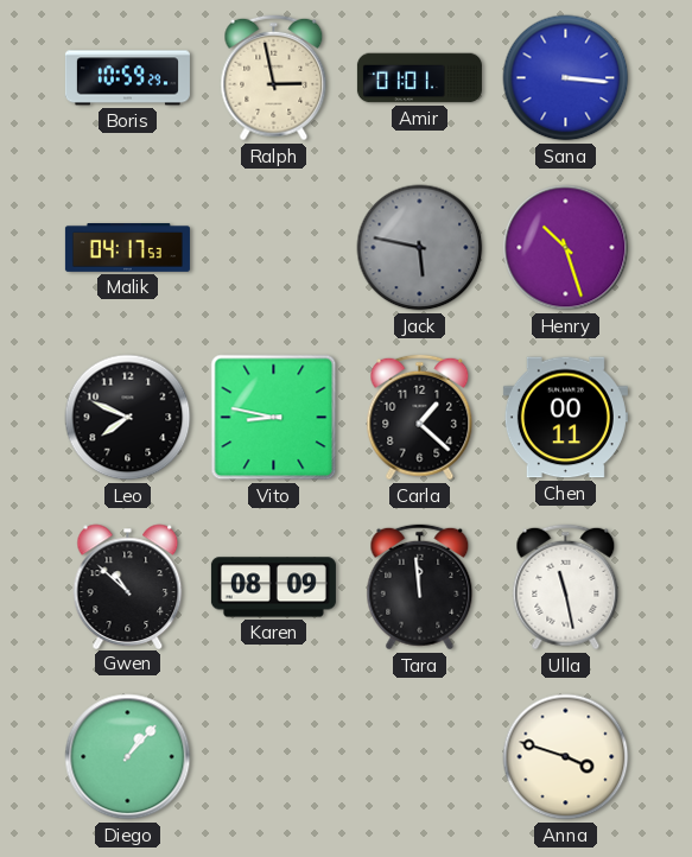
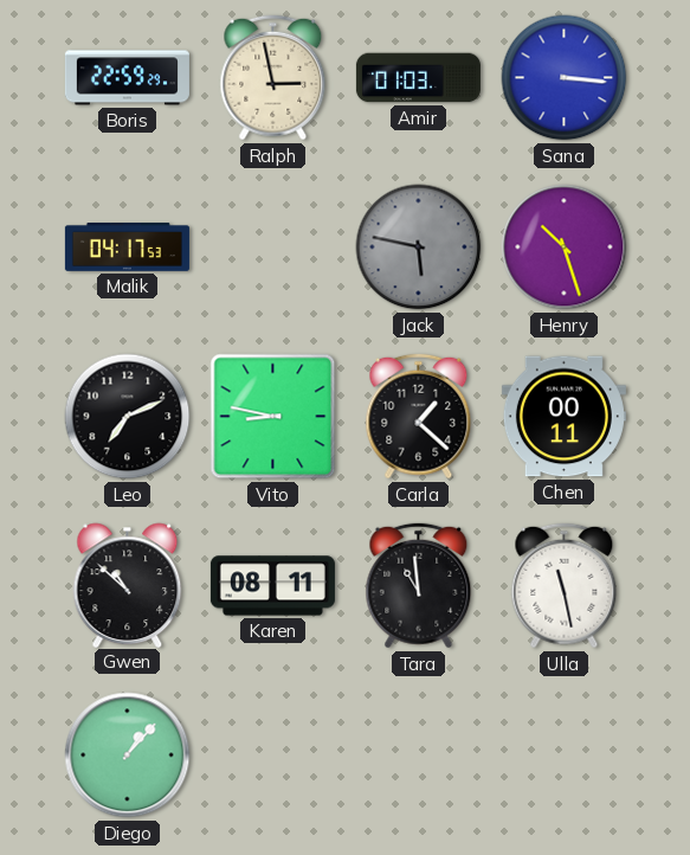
Boris: 10:59 -> 22:59
Amir: 01:01 -> 01:03
Leo: 7:49 -> 7:11
Karen: 08:09 -> 08:11
Tara: 11:59 -> 10:59
Anna: 3:48 -> none
